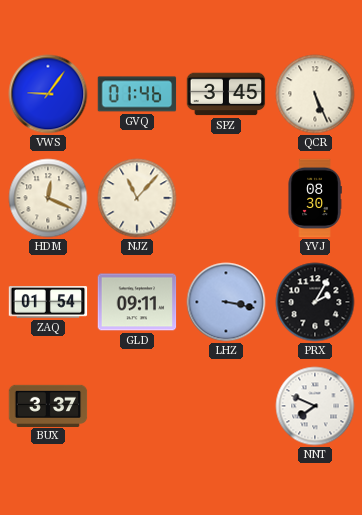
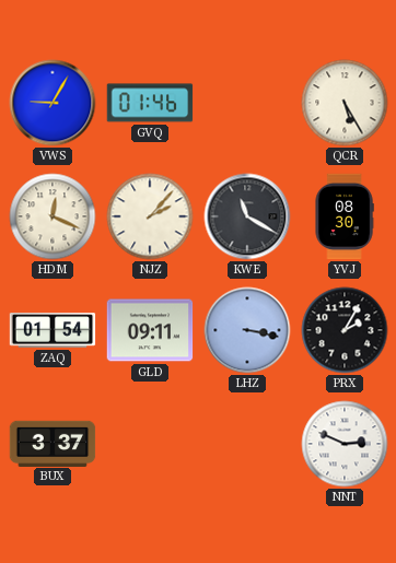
VWS: 9:06 -> 9:05
SPZ: 3:45 -> none
QCR: 5:26 -> 5:25
NJZ: 11:07 -> 2:07
KWE: none -> 11:20
NNT: 7:49 -> 2:49
